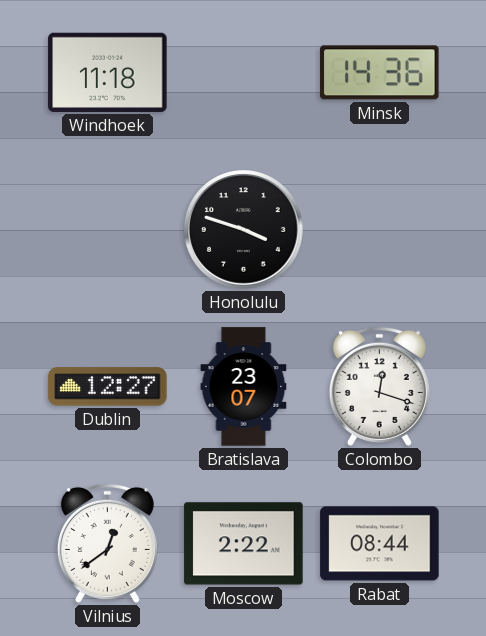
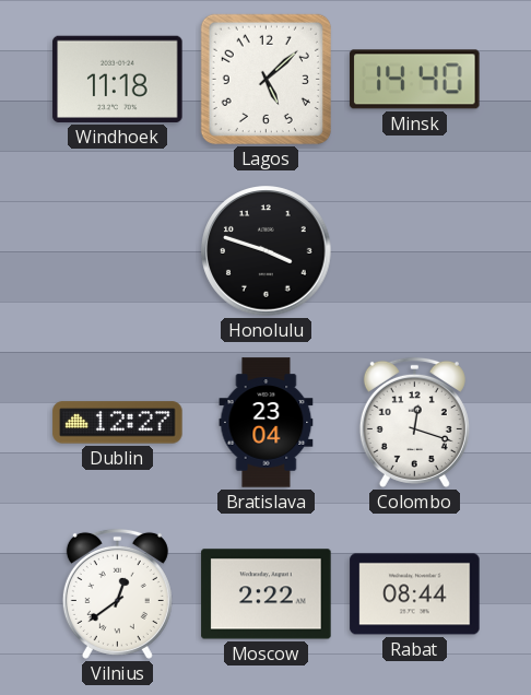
Lagos: none -> 5:08
Minsk: 14:36 -> 14:40
Bratislava: 23:07 -> 23:04
